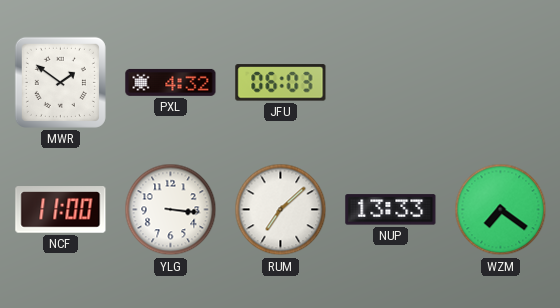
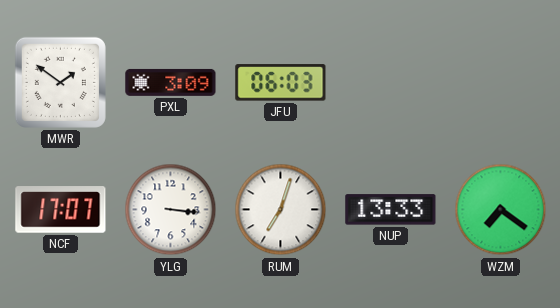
PXL: 4:32 -> 3:09
NCF: 11:00 -> 17:07
RUM: 7:08 -> 7:03
